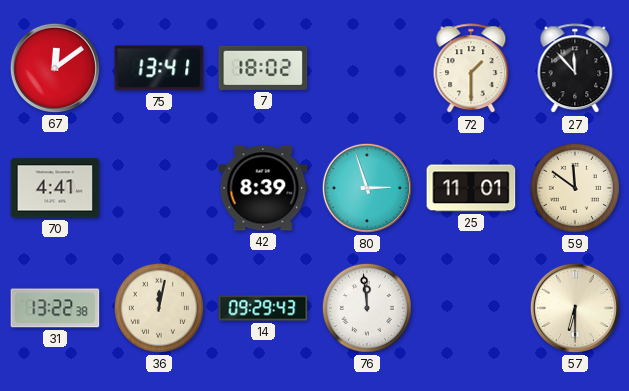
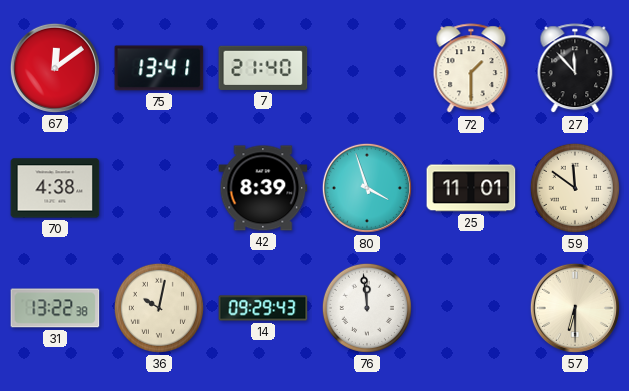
7: 18:02 -> 21:40
70: 4:41 -> 4:38
80: 2:57 -> 3:57
36: 12:02 -> 10:02
